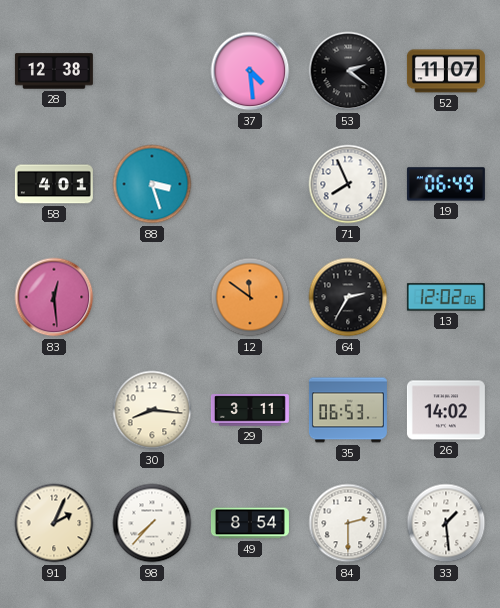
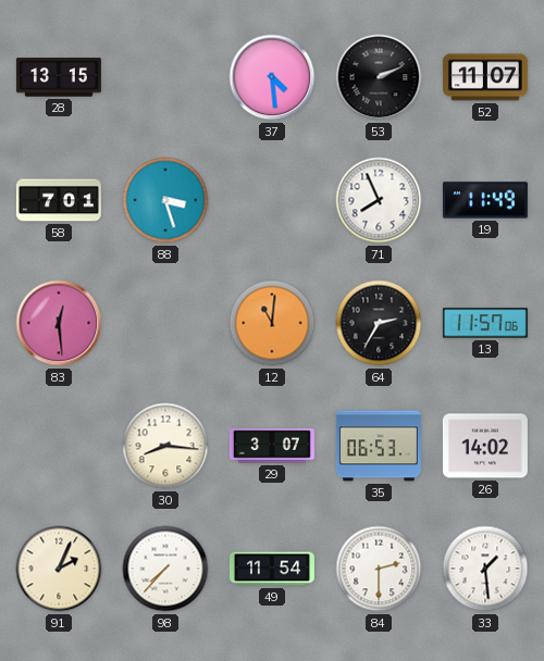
28: 12:38 -> 13:15
53: 2:21 -> 2:11
58: 4:01 -> 7:01
19: 06:49 -> 11:49
12: 11:51 -> 11:01
13: 12:02 -> 11:57
29: 3:11 -> 3:07
49: 8:54 -> 11:54
